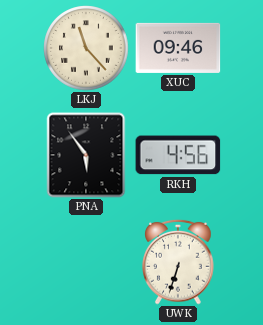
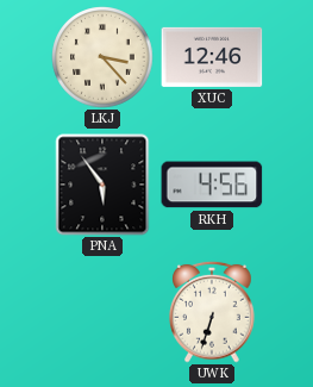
LKJ: 11:23 -> 3:23
XUC: 09:46 -> 12:46
